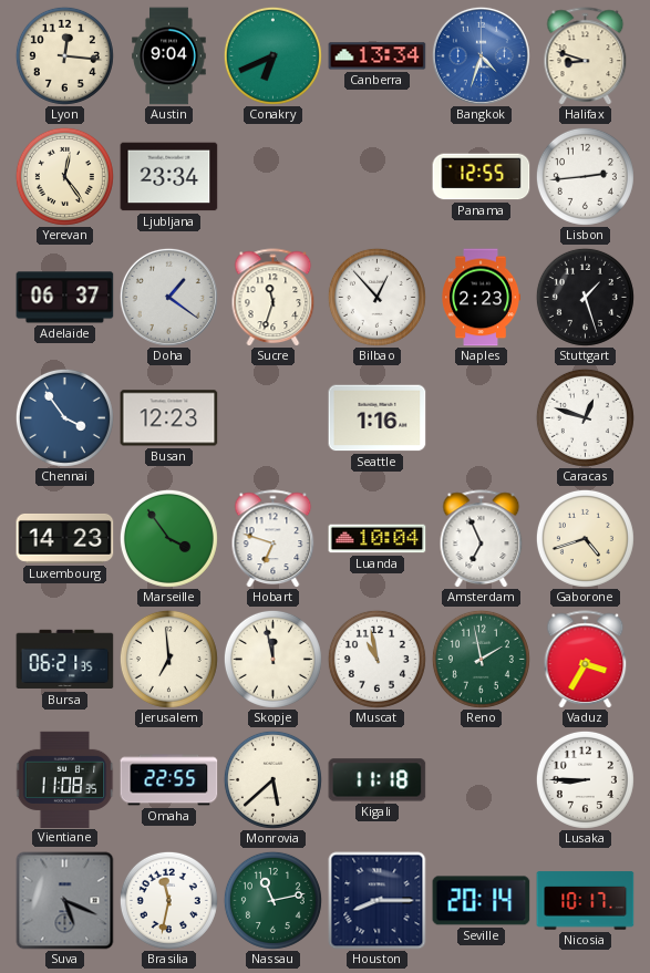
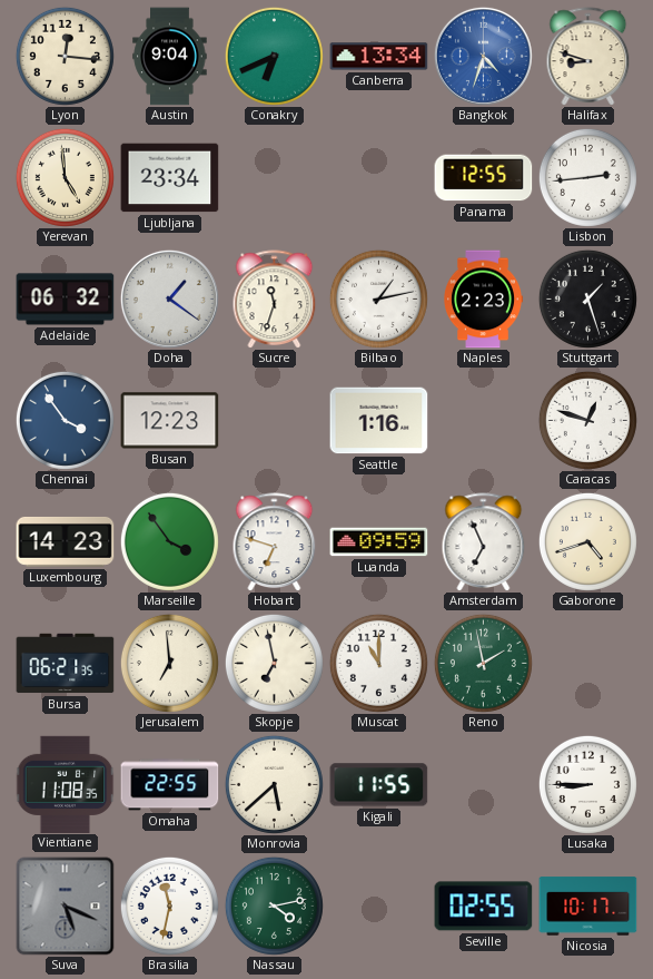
Yerevan: 12:24 -> 4:59
Adelaide: 06:37 -> 06:32
Bilbao: 12:53 -> 1:13
Luanda: 10:04 -> 09:59
Skopje: 11:58 -> 6:58
Muscat: 10:58 -> 11:00
Vaduz: 3:35 -> none
Kigali: 11:18 -> 11:55
Nassau: 11:13 -> 4:13
Houston: 8:15 -> none
Seville: 20:14 -> 02:55
